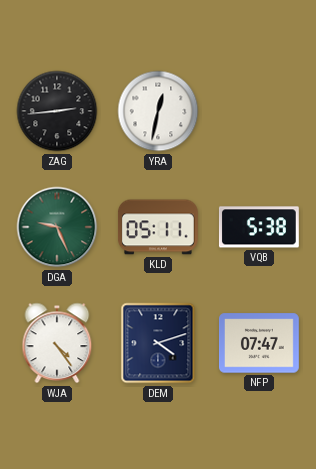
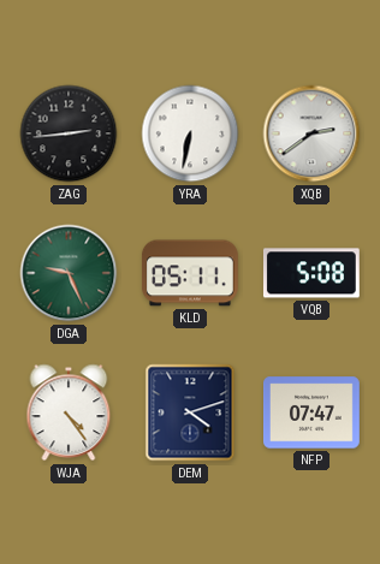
YRA: 12:32 -> 6:32
XQB: none -> 2:39
VQB: 5:38 -> 5:08
